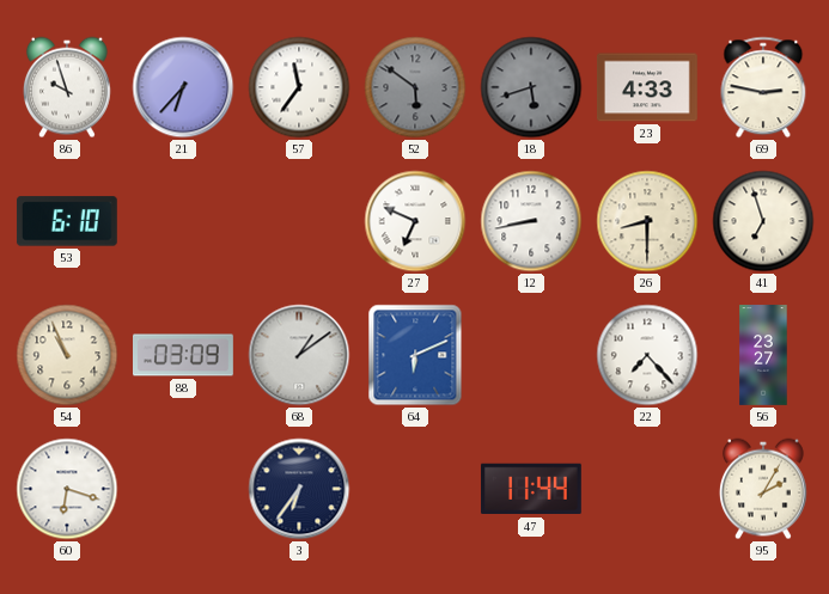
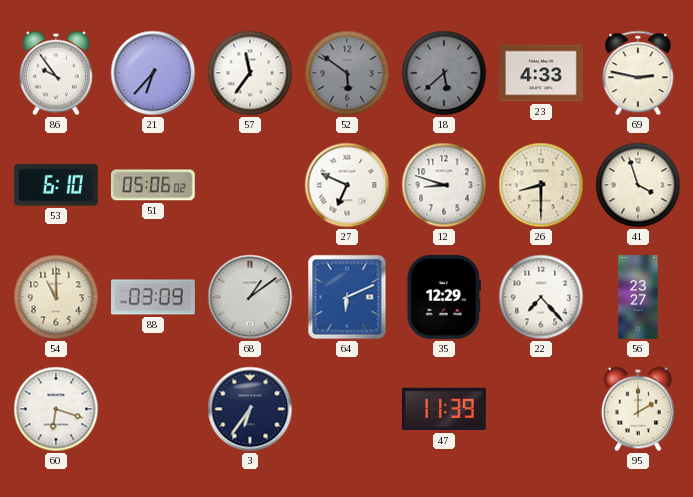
86: 9:57 -> 9:54
18: 5:42 -> 5:38
51: none -> 05:06
12: 8:43 -> 8:48
41: 6:57 -> 3:57
54: 10:56 -> 11:00
35: none -> 12:29
47: 11:44 -> 11:39
95: 2:05 -> 2:00
